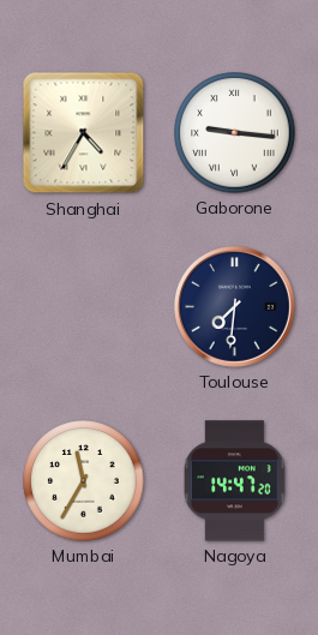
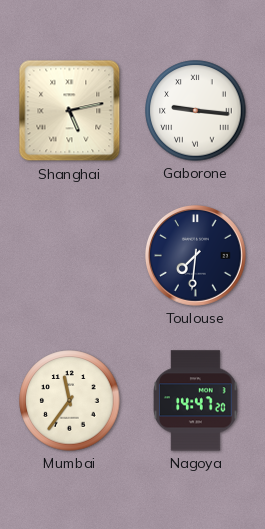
Shanghai: 4:35 -> 5:13
Mumbai: 11:35 -> 11:36
